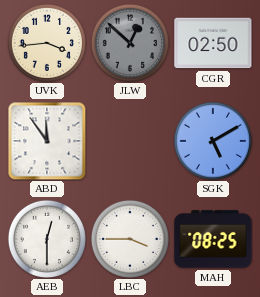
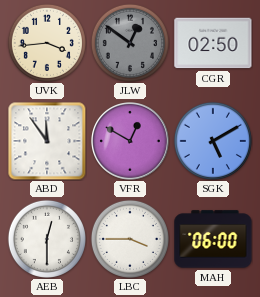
JLW: 12:52 -> 12:51
VFR: none -> 12:50
MAH: 08:25 -> 06:00
